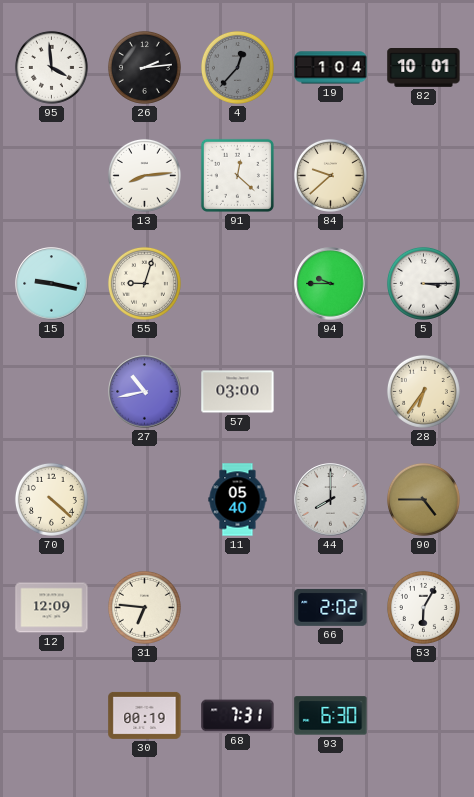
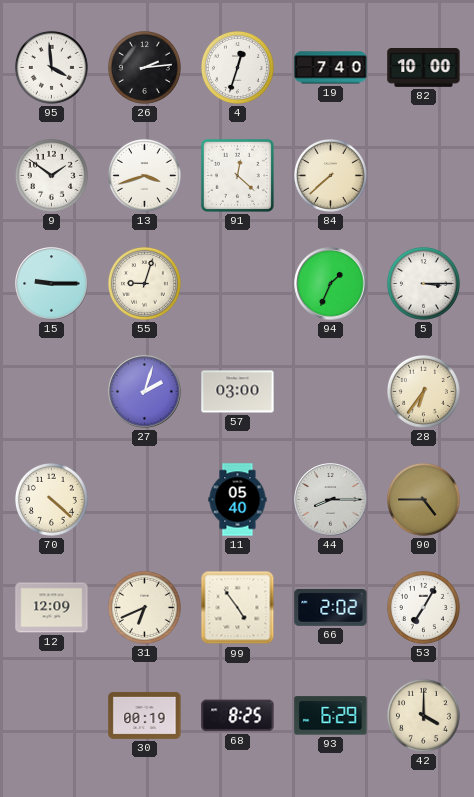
4: 12:37 -> 12:33
4 dial: grey -> white
19: 1:04 -> 7:40
82: 10:01 -> 10:00
9: none -> 1:51
13: 8:14 -> 3:42
84: 9:38 -> 7:38
15: 9:17 -> 9:15
94: 9:45 -> 1:34
27: 10:43 -> 2:03
44: 8:00 -> 8:15
31: 6:46 -> 6:41
99: none -> 4:54
53: 6:05 -> 7:05
68: 7:31 -> 8:25
93: 6:30 -> 6:29
42: none -> 4:00
